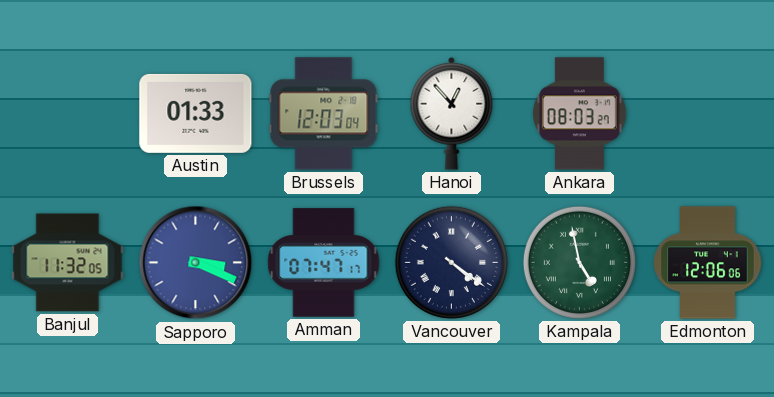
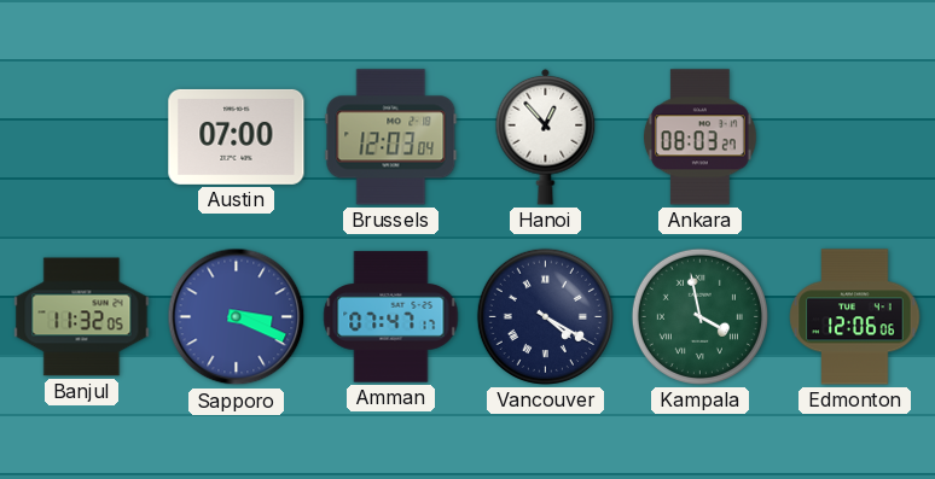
Austin: 01:33 -> 07:00
Vancouver: 4:21 -> 4:20
Kampala: 4:58 -> 3:58
